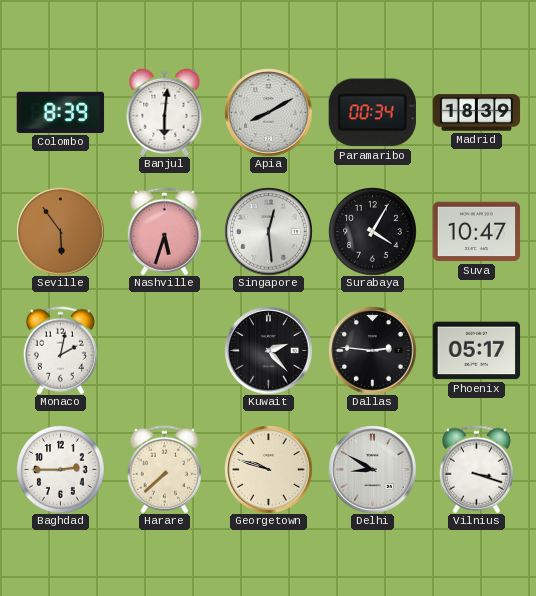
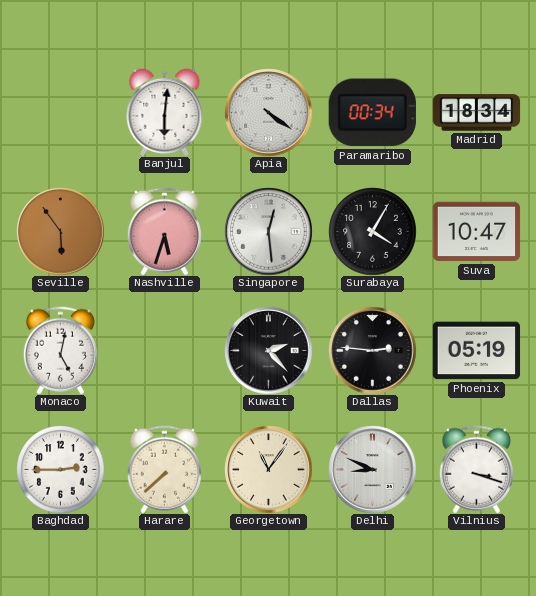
Colombo: 8:39 -> none
Apia: 8:10 -> 4:21
Madrid: 18:39 -> 18:34
Monaco: 2:02 -> 5:02
Phoenix: 05:17 -> 05:19
Georgetown: 9:48 -> 11:06
Delhi: 8:50 -> 8:49
